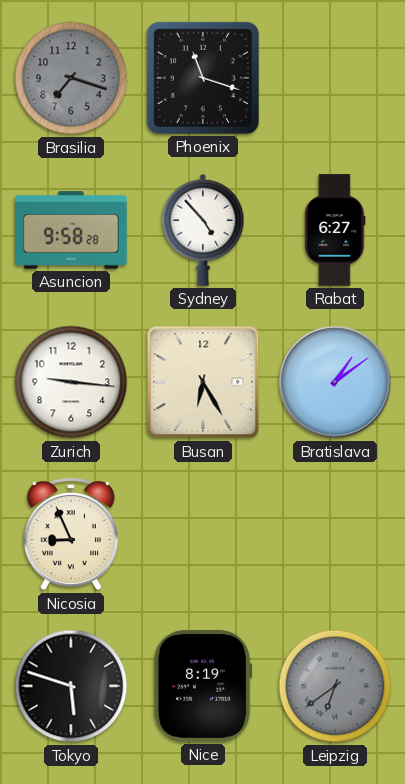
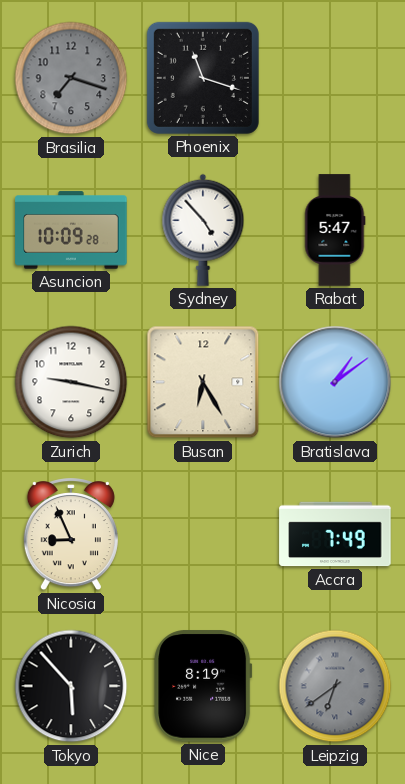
Asuncion: 9:58 -> 10:09
Rabat: 6:27 -> 5:47
Zurich: 9:16 -> 9:17
Accra: none -> 7:49
Tokyo: 5:48 -> 5:53
